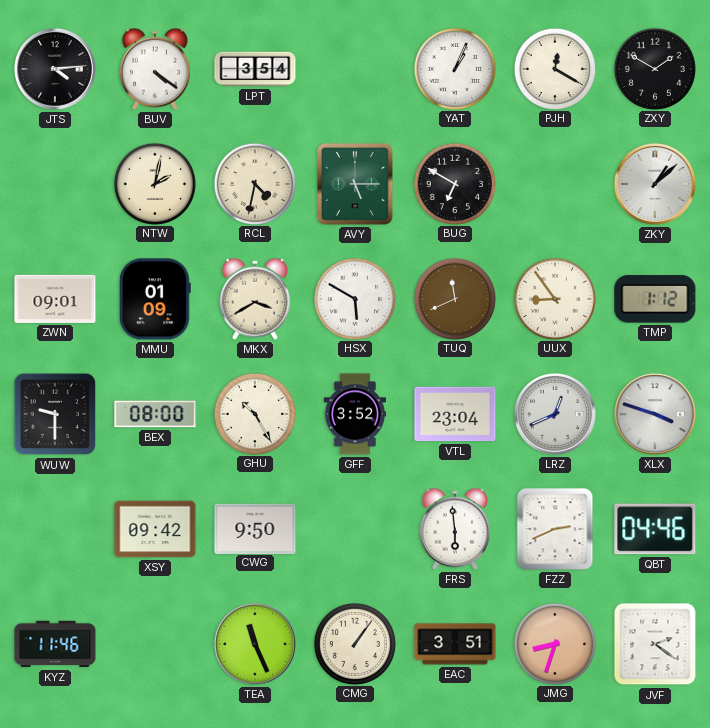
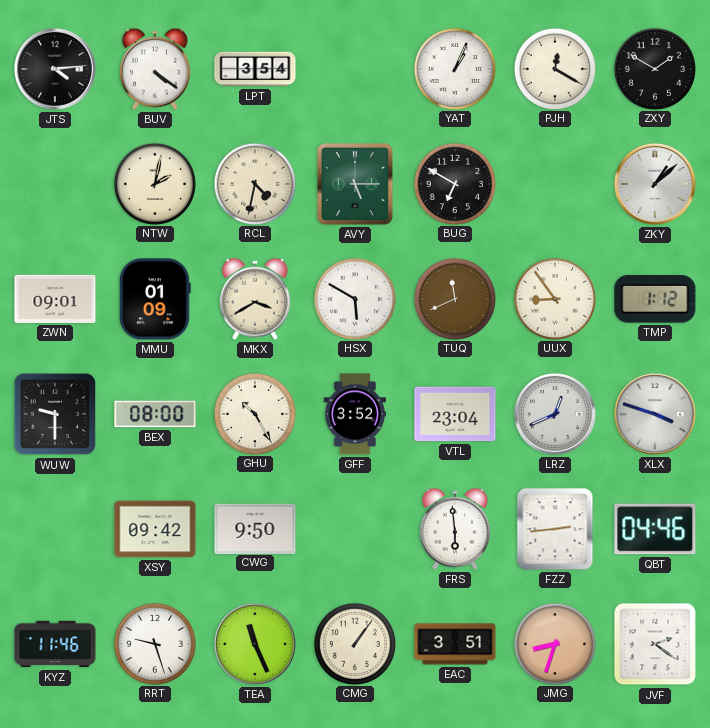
FZZ: 2:41 -> 2:44
RRT: none -> 9:27
